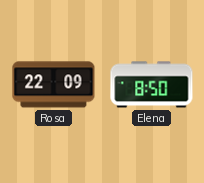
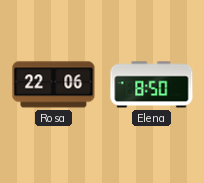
Rosa: 22:09 -> 22:06
